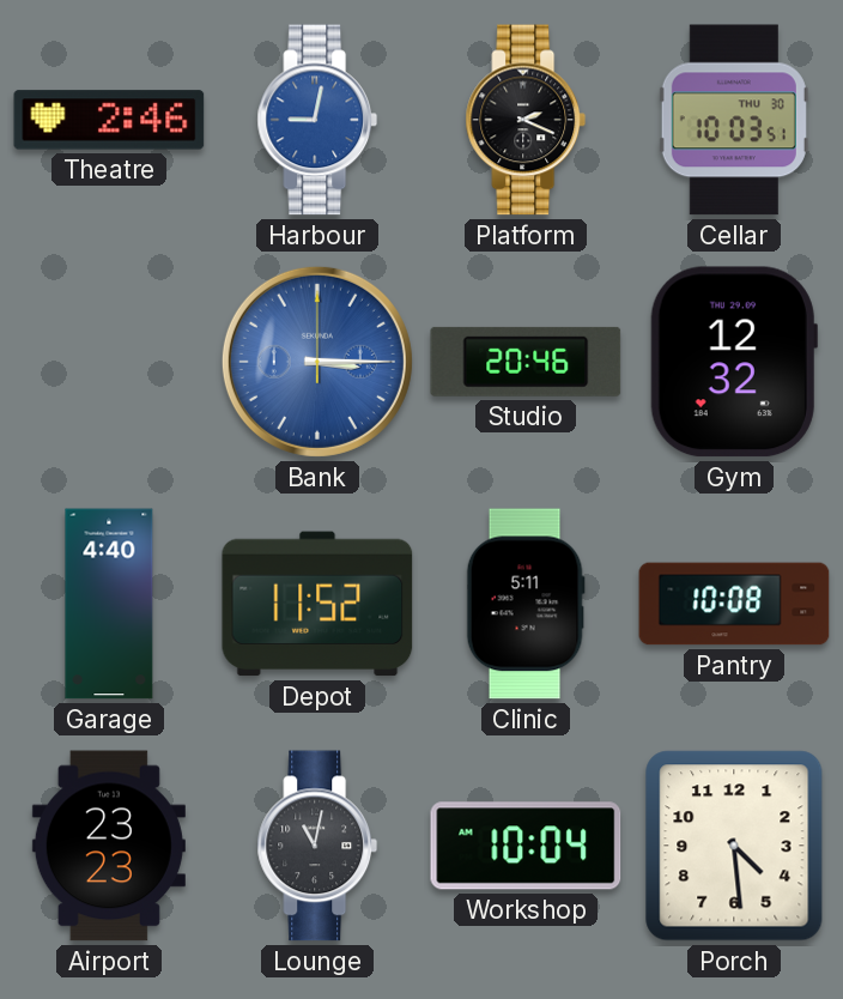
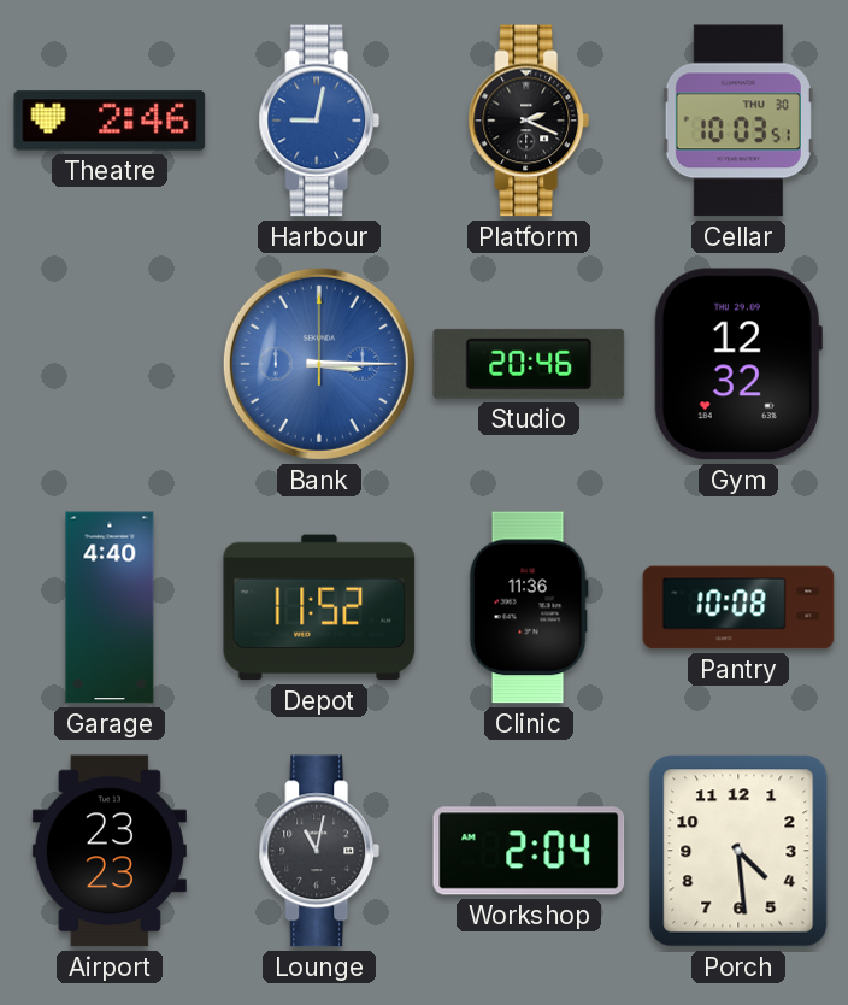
Clinic: 5:11 -> 11:36
Workshop: 10:04 -> 2:04
